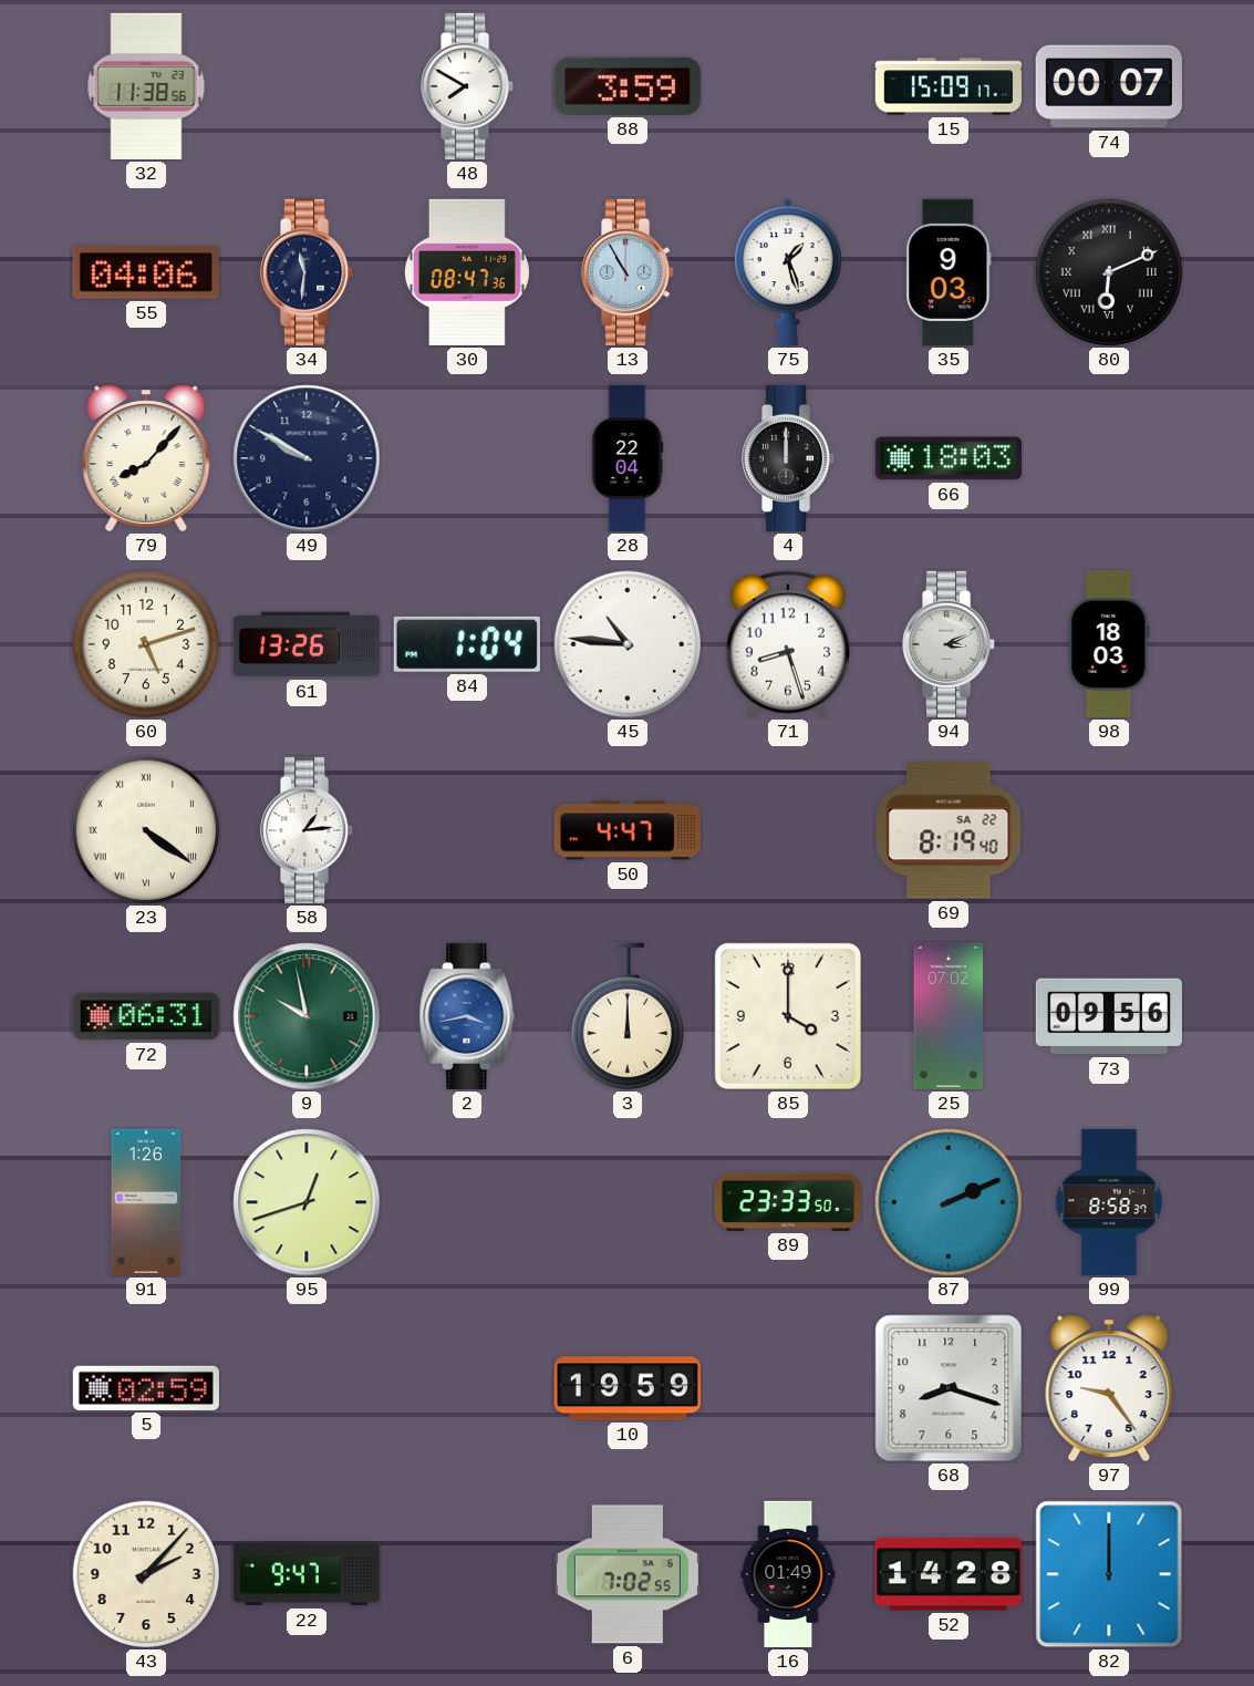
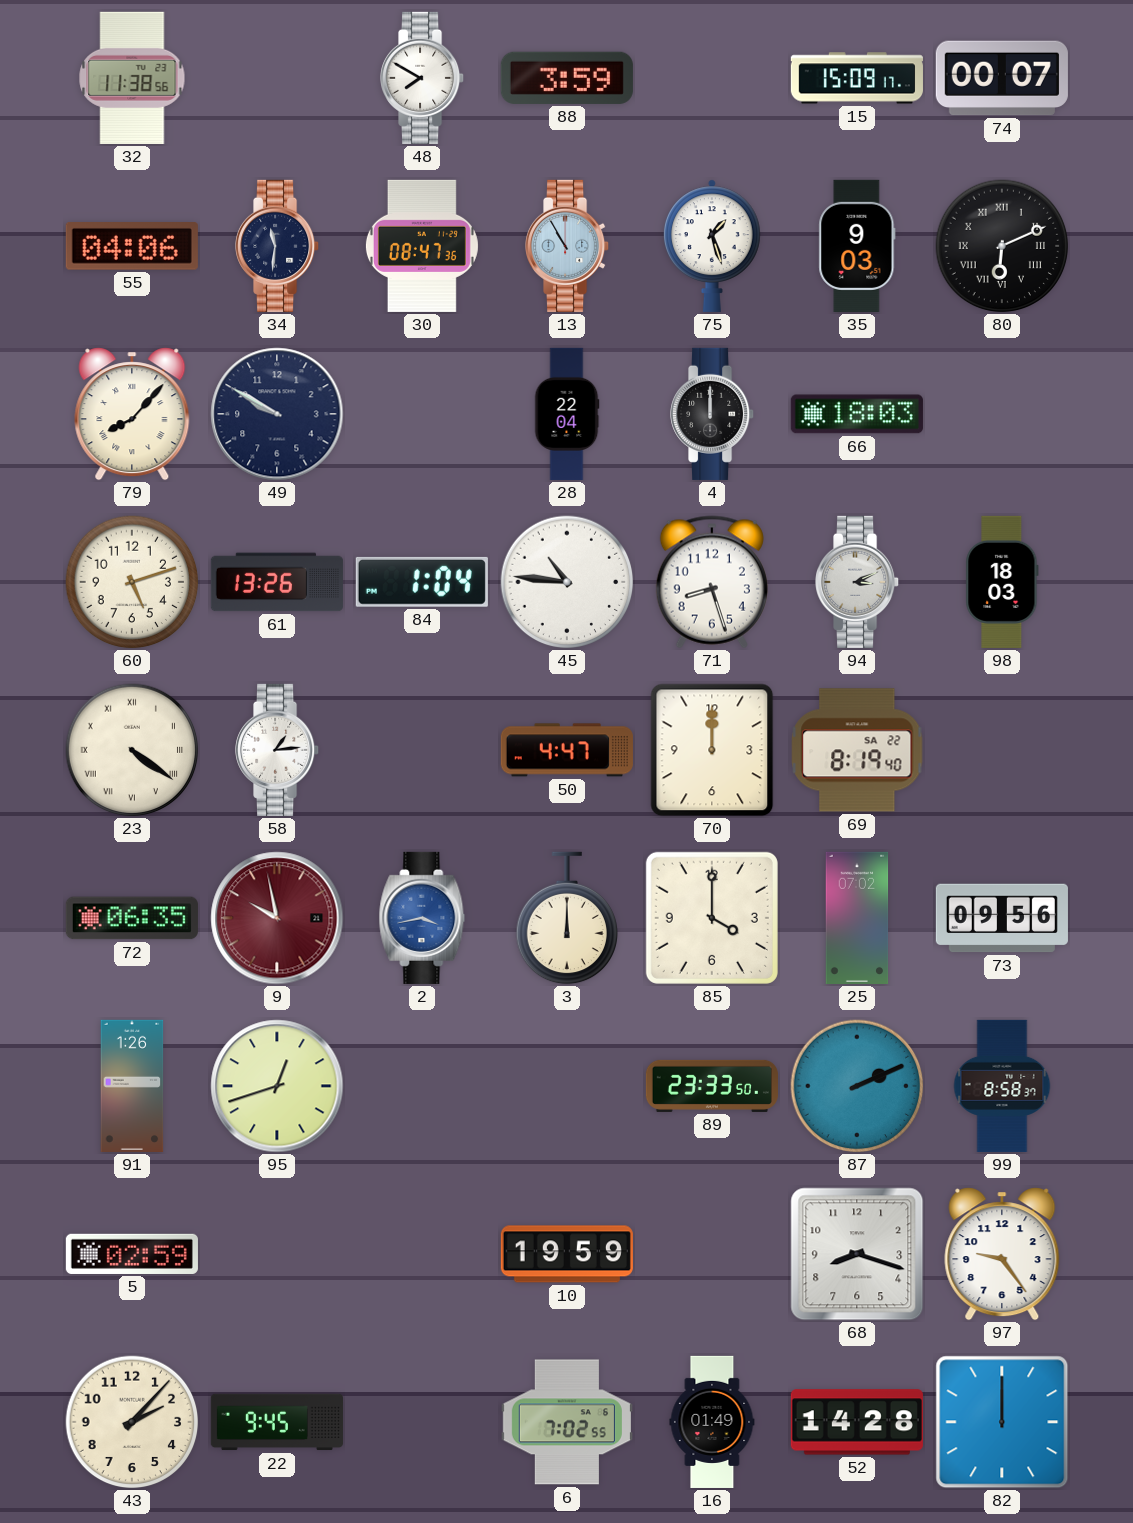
70: none -> 12:00
72: 06:31 -> 06:35
9 dial: green -> burgundy
22: 9:47 -> 9:45
